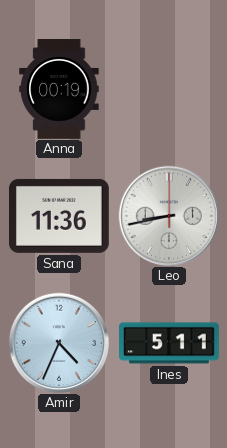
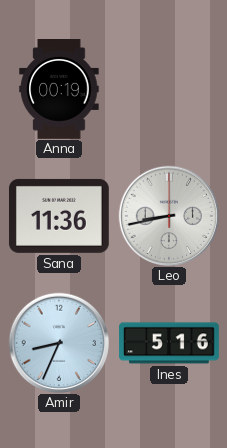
Amir: 4:34 -> 8:34
Ines: 5:11 -> 5:16
